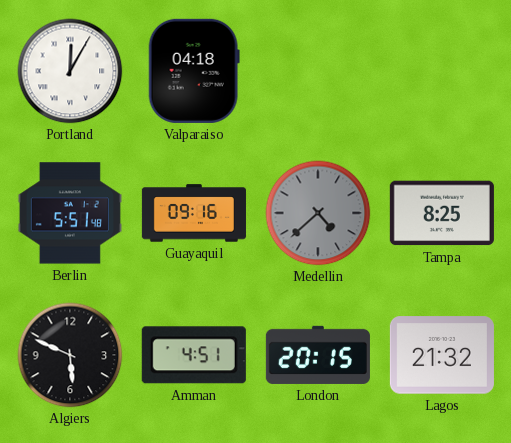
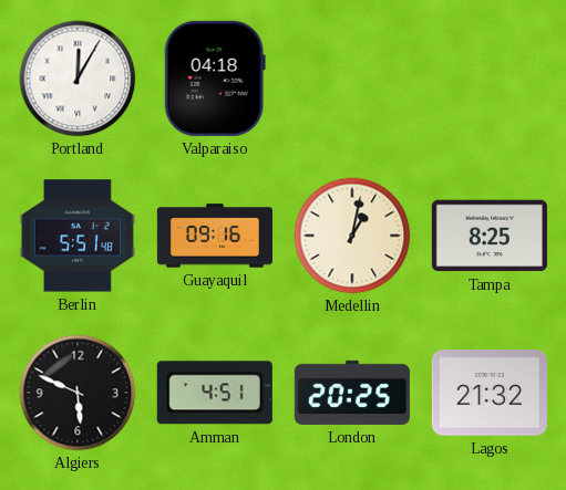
Medellin: 4:38 -> 1:02
Medellin dial: grey -> cream
London: 20:15 -> 20:25
